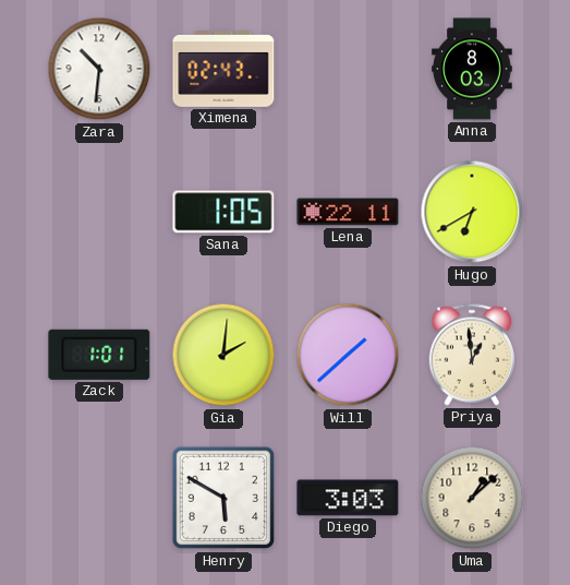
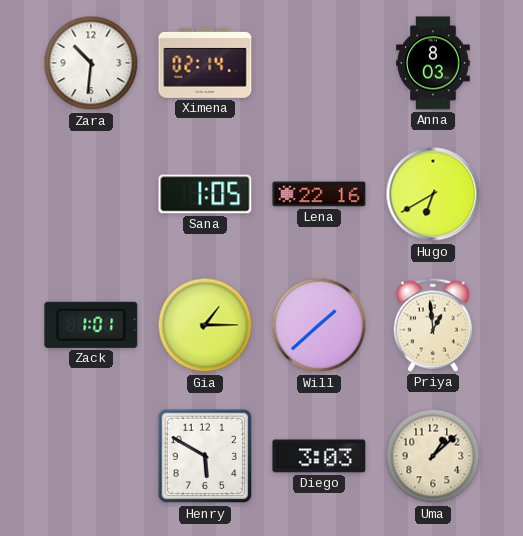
Ximena: 02:43 -> 02:14
Lena: 22:11 -> 22:16
Gia: 2:01 -> 1:15
